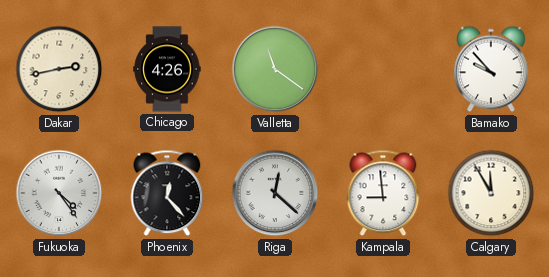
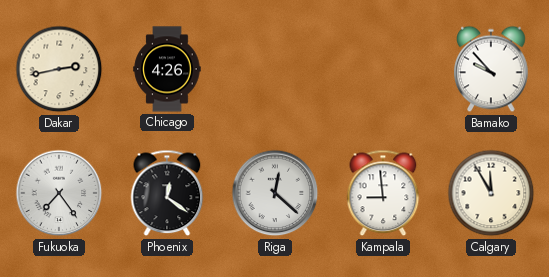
Valletta: 11:21 -> none
Fukuoka: 4:24 -> 7:24
Phoenix: 12:23 -> 12:21
